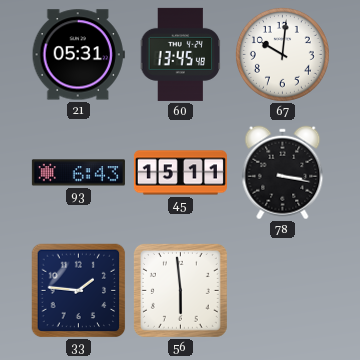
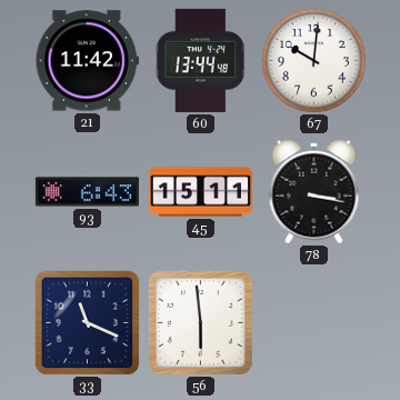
21: 05:31 -> 11:42
60: 13:45 -> 13:44
33: 1:46 -> 11:19
